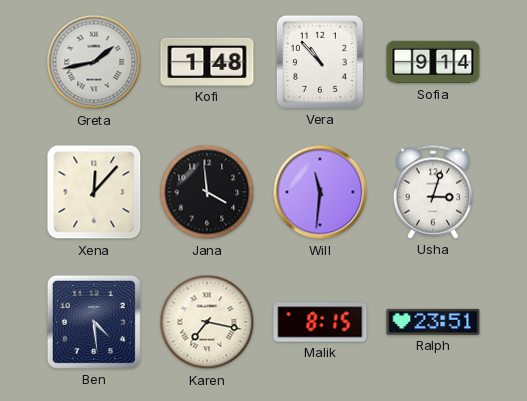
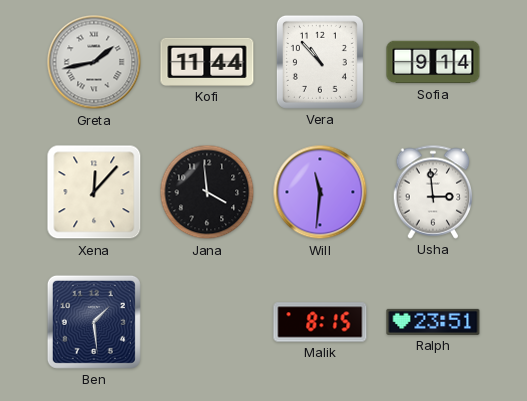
Kofi: 1:48 -> 11:44
Usha: 3:03 -> 2:59
Ben: 4:29 -> 1:29
Karen: 7:17 -> none
